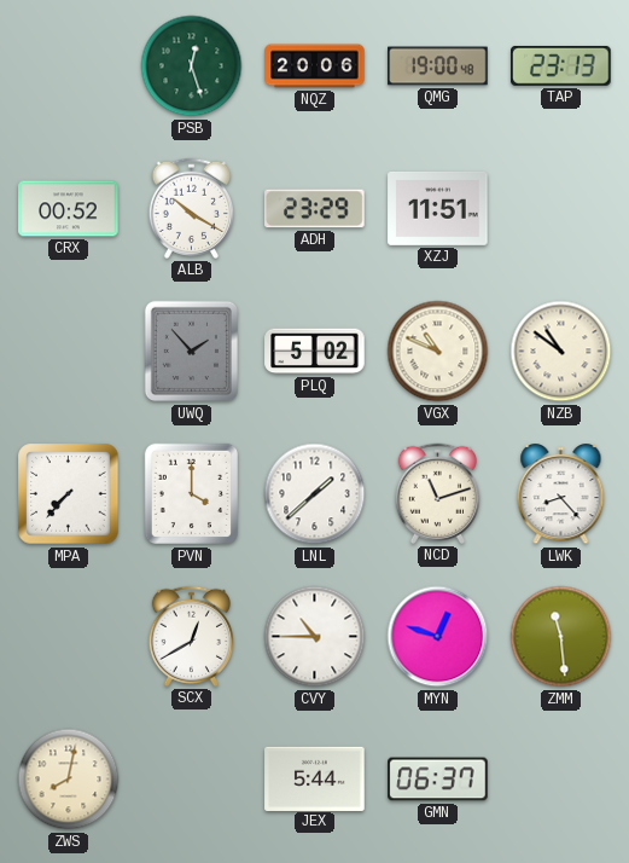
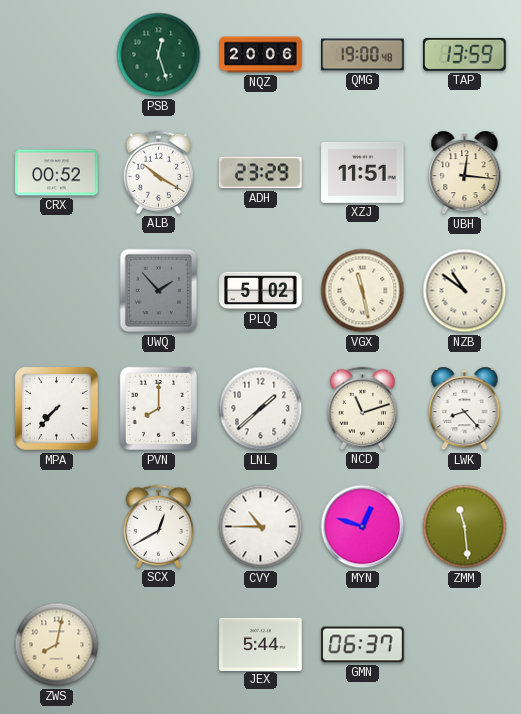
TAP: 23:13 -> 13:59
UBH: none -> 12:16
VGX: 10:49 -> 11:28
PVN: 4:00 -> 8:00
